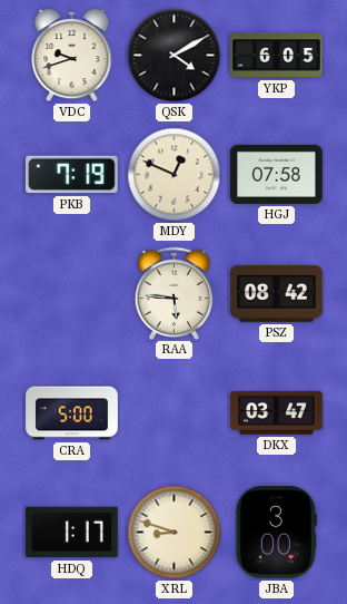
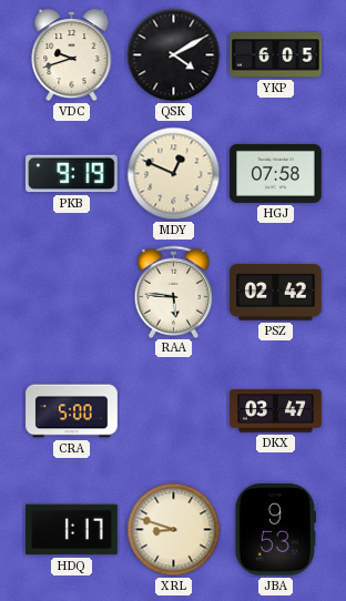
PKB: 7:19 -> 9:19
PSZ: 08:42 -> 02:42
JBA: 3:00 -> 9:53
